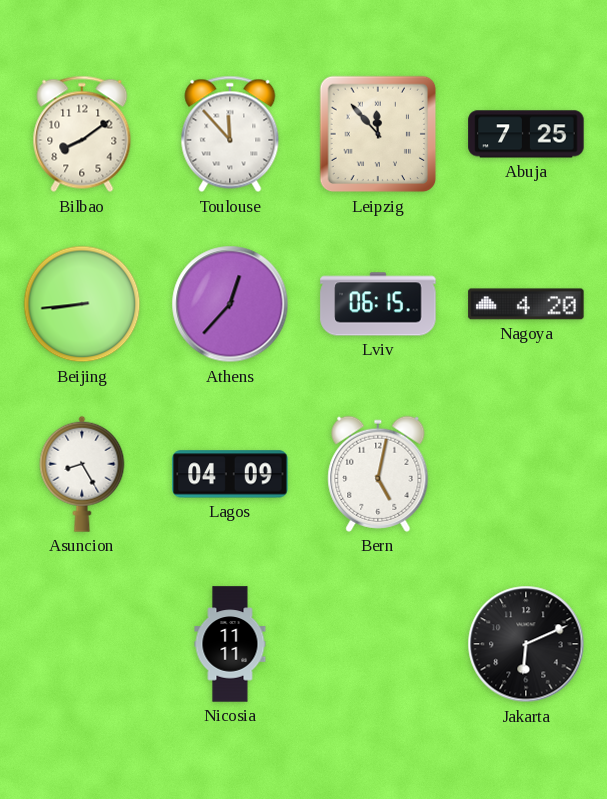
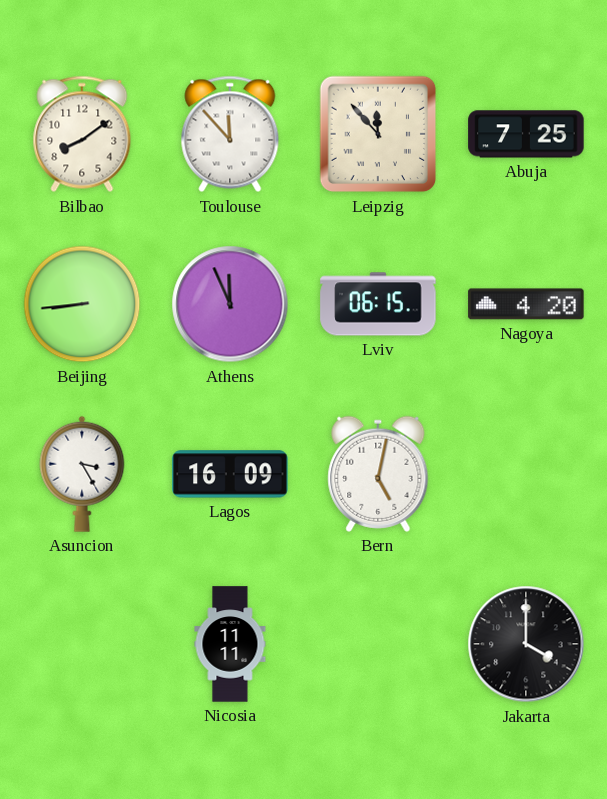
Athens: 12:37 -> 11:56
Asuncion: 8:25 -> 3:25
Lagos: 04:09 -> 16:09
Jakarta: 6:11 -> 4:00
